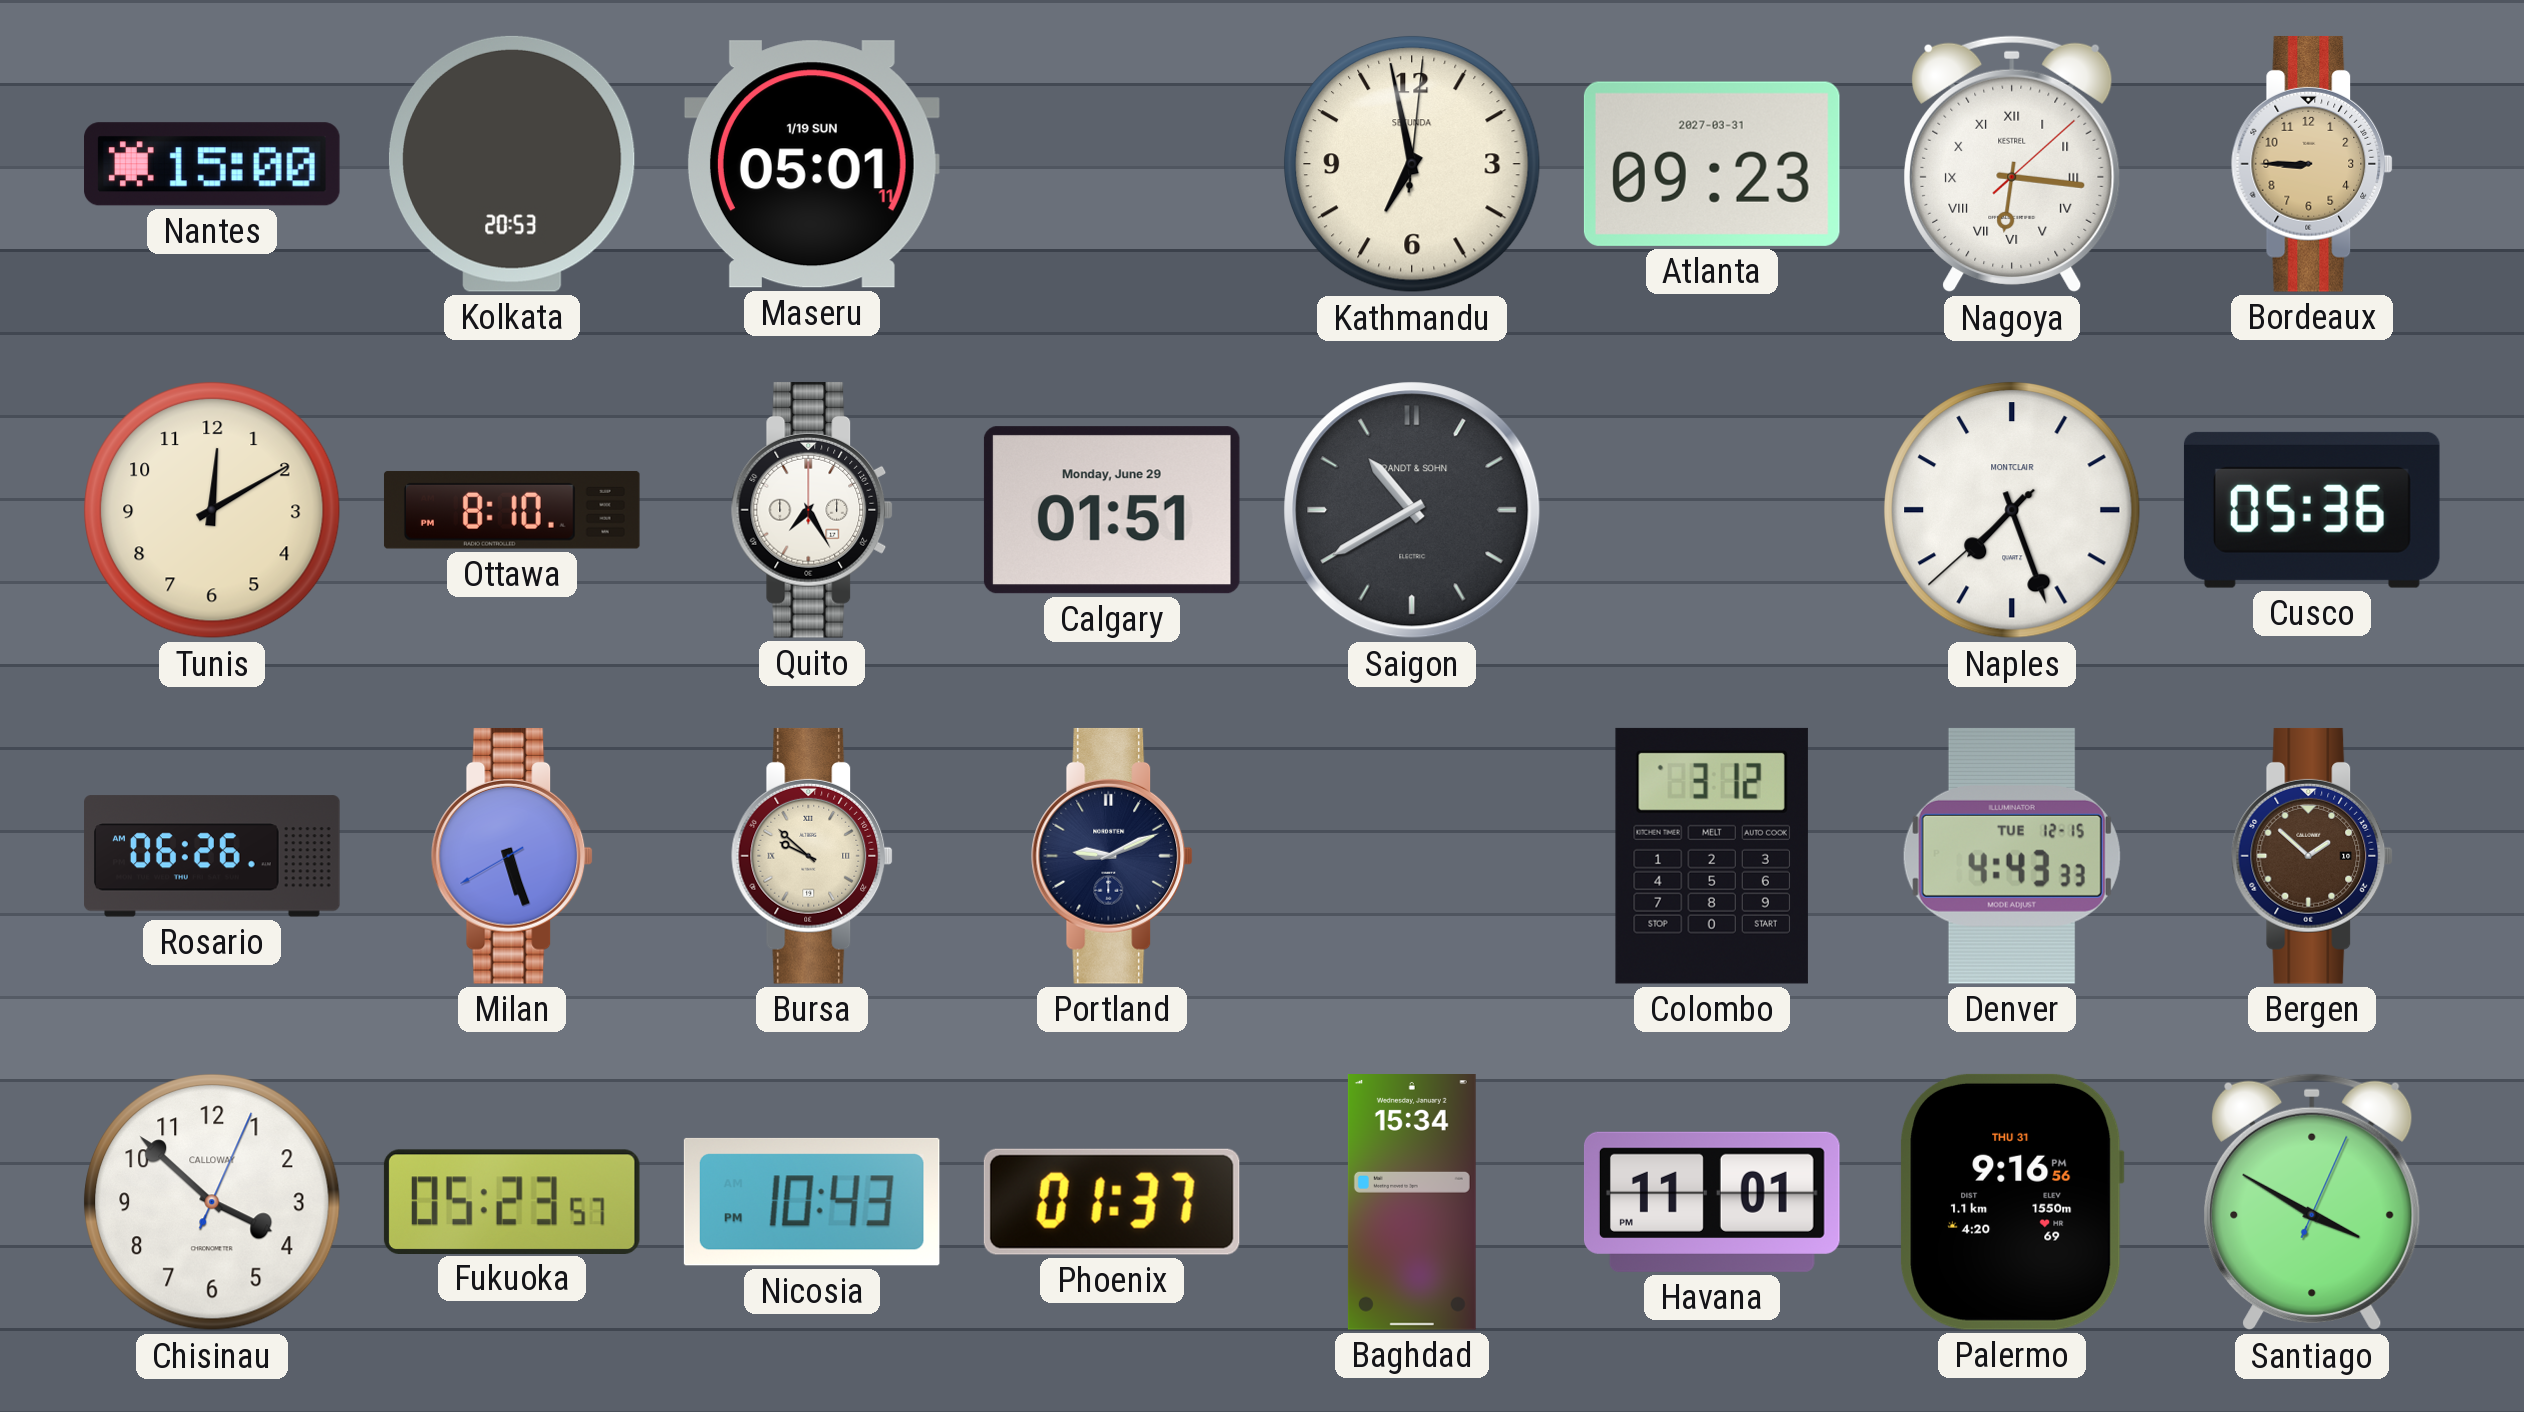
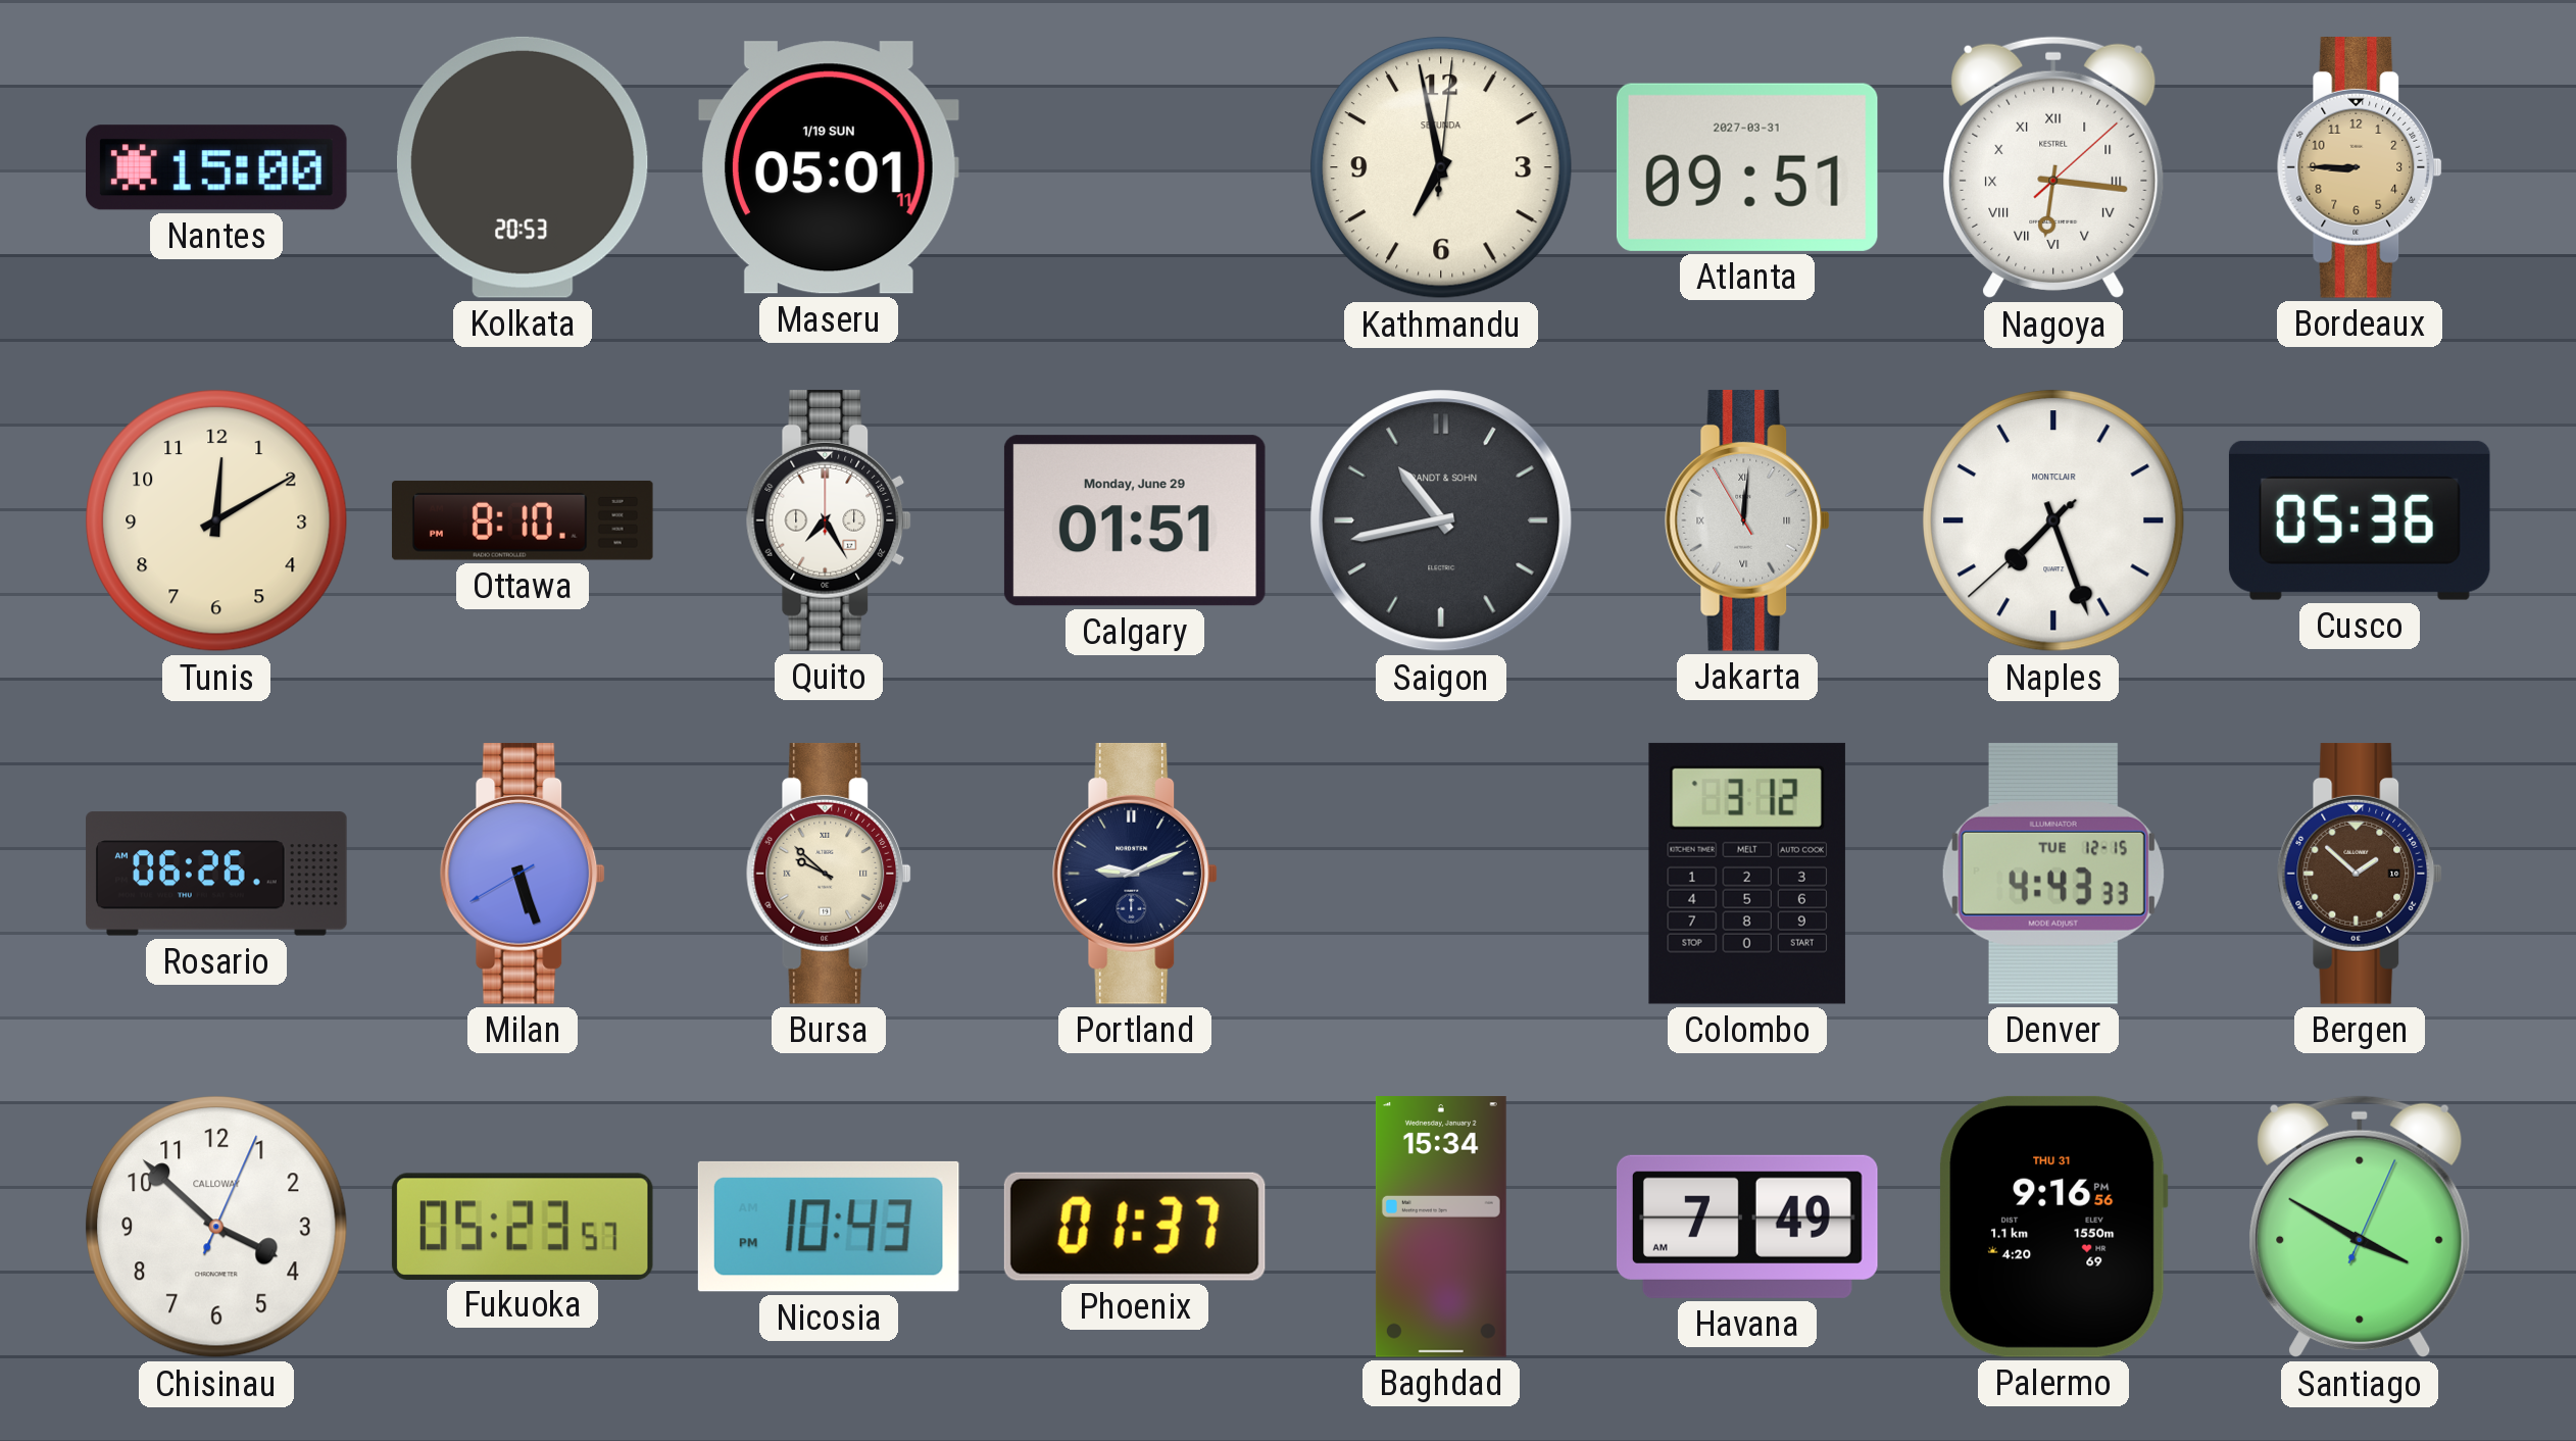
Atlanta: 09:23 -> 09:51
Saigon: 10:40 -> 10:43
Jakarta: none -> 12:00
Havana: 11:01 -> 7:49
